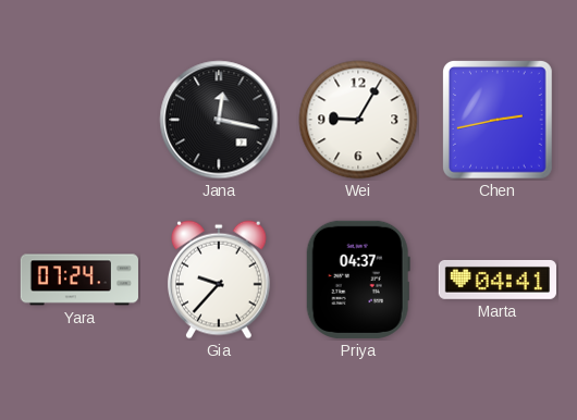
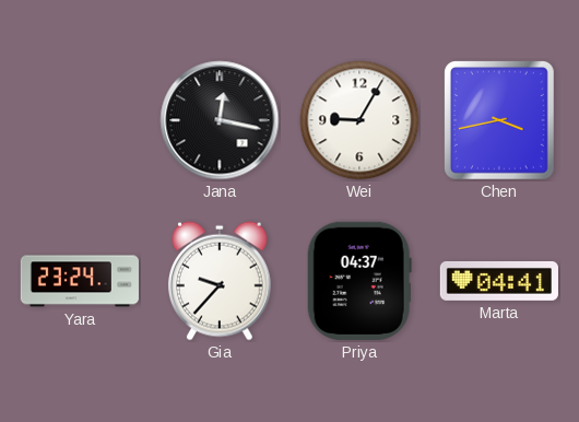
Chen: 2:43 -> 3:43
Yara: 07:24 -> 23:24
